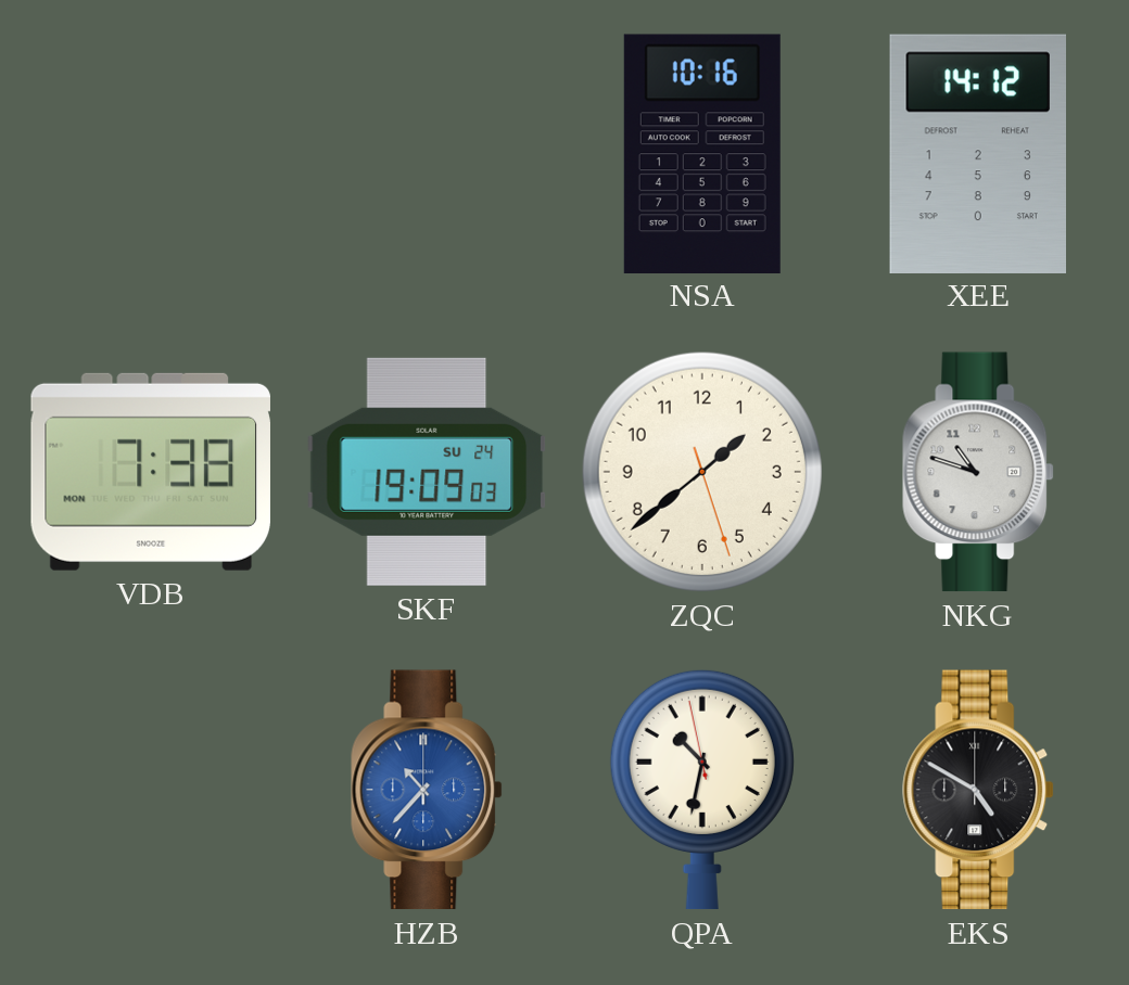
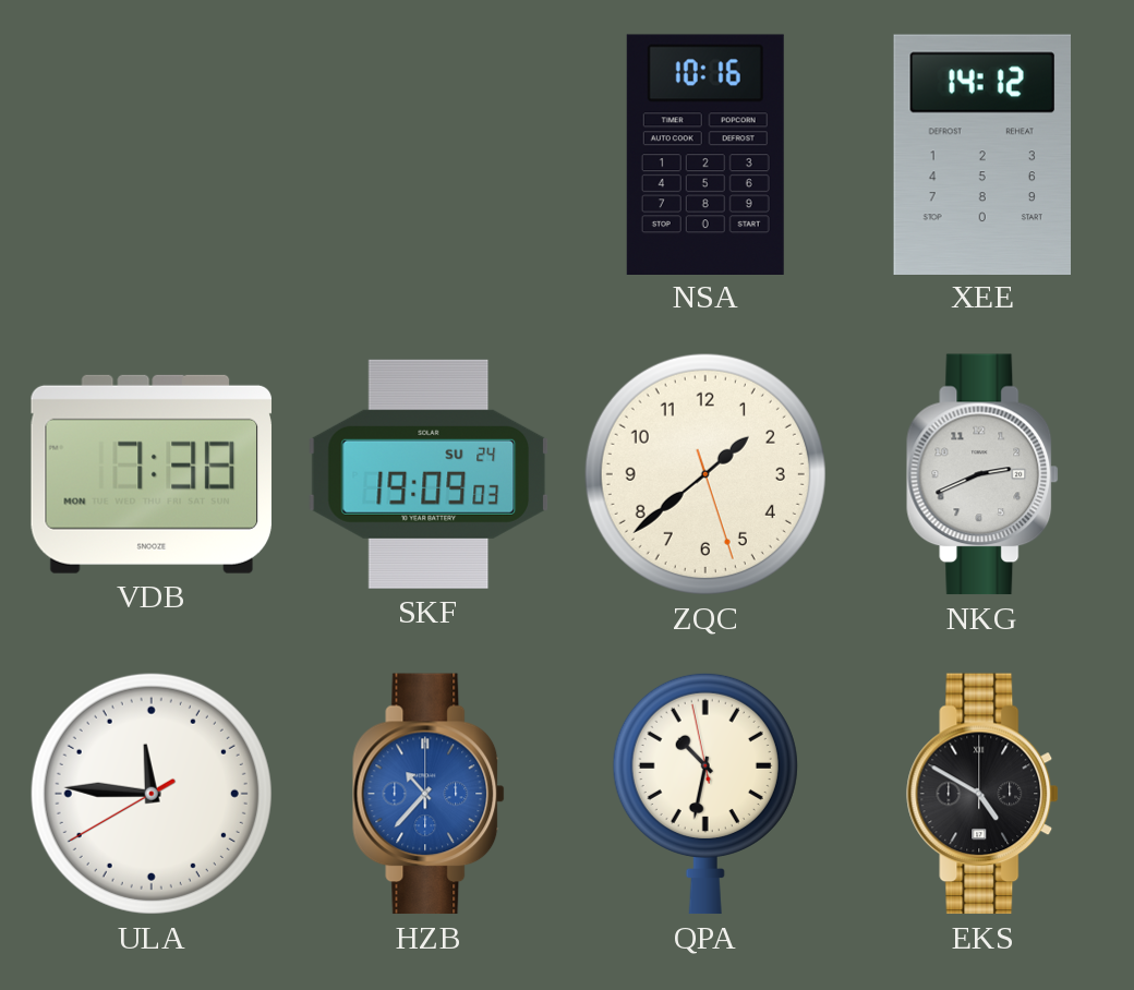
NKG: 10:48 -> 2:41
ULA: none -> 11:45
